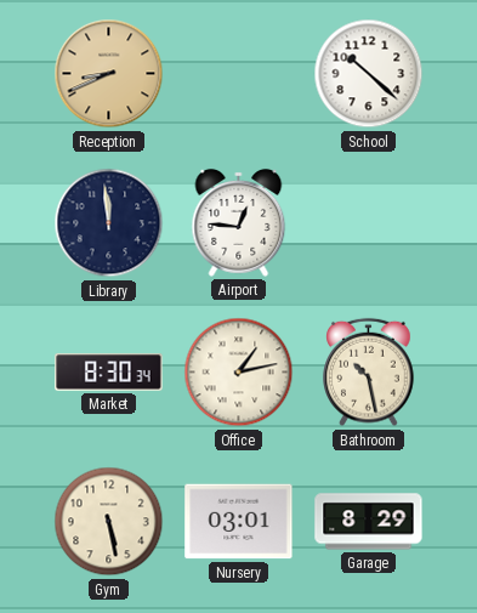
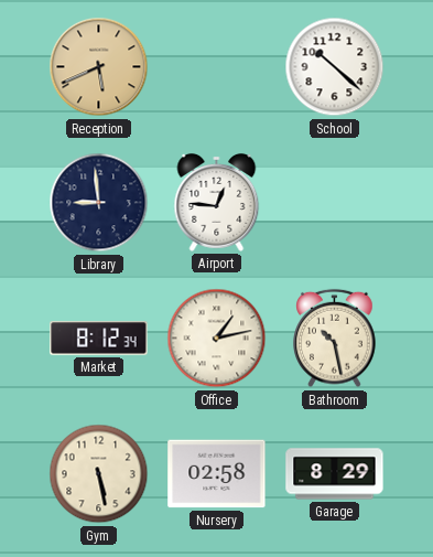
Reception: 8:41 -> 5:41
Library: 11:59 -> 8:59
Market: 8:30 -> 8:12
Nursery: 03:01 -> 02:58
